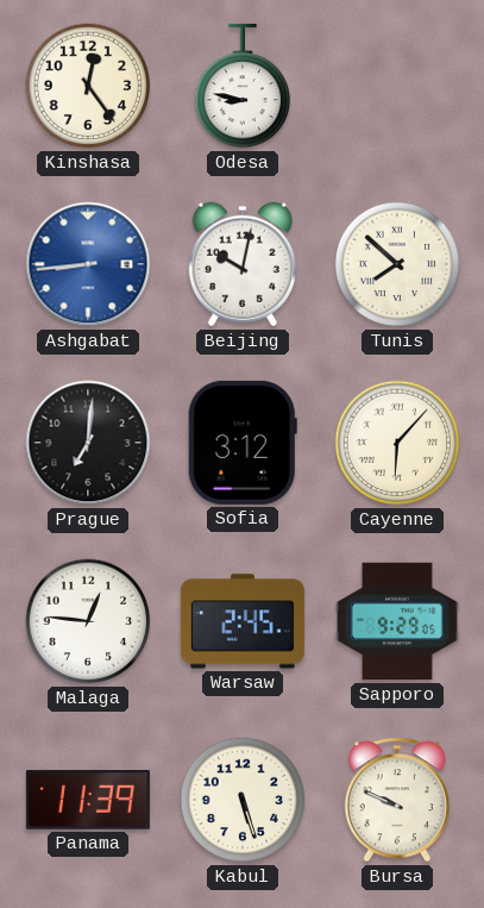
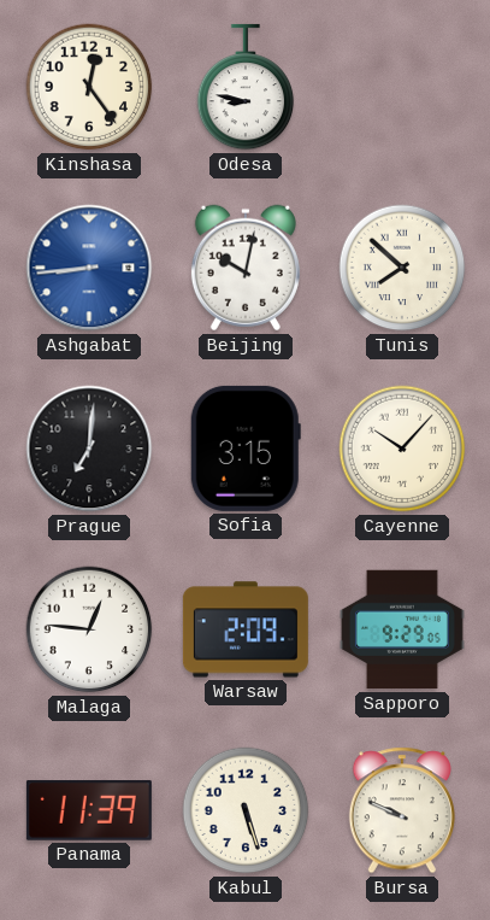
Sofia: 3:12 -> 3:15
Cayenne: 6:07 -> 10:07
Warsaw: 2:45 -> 2:09
